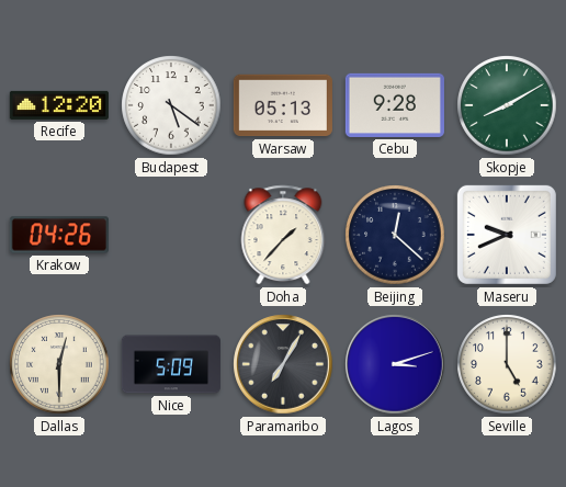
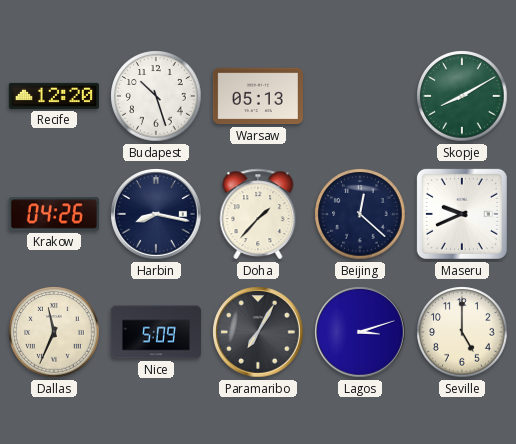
Budapest: 5:21 -> 10:27
Cebu: 9:28 -> none
Harbin: none -> 8:17
Dallas: 12:30 -> 11:34
